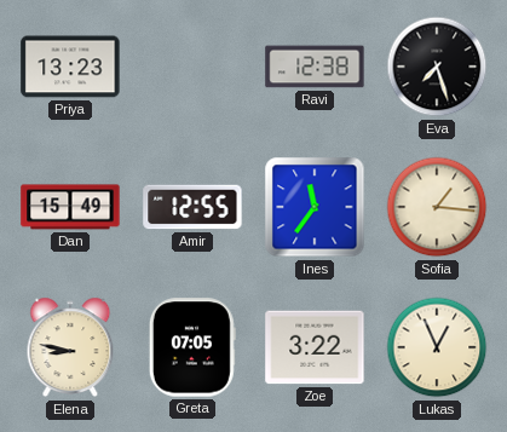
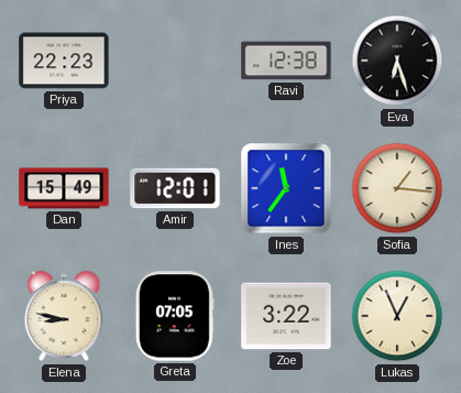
Priya: 13:23 -> 22:23
Eva: 7:27 -> 6:27
Amir: 12:55 -> 12:01
